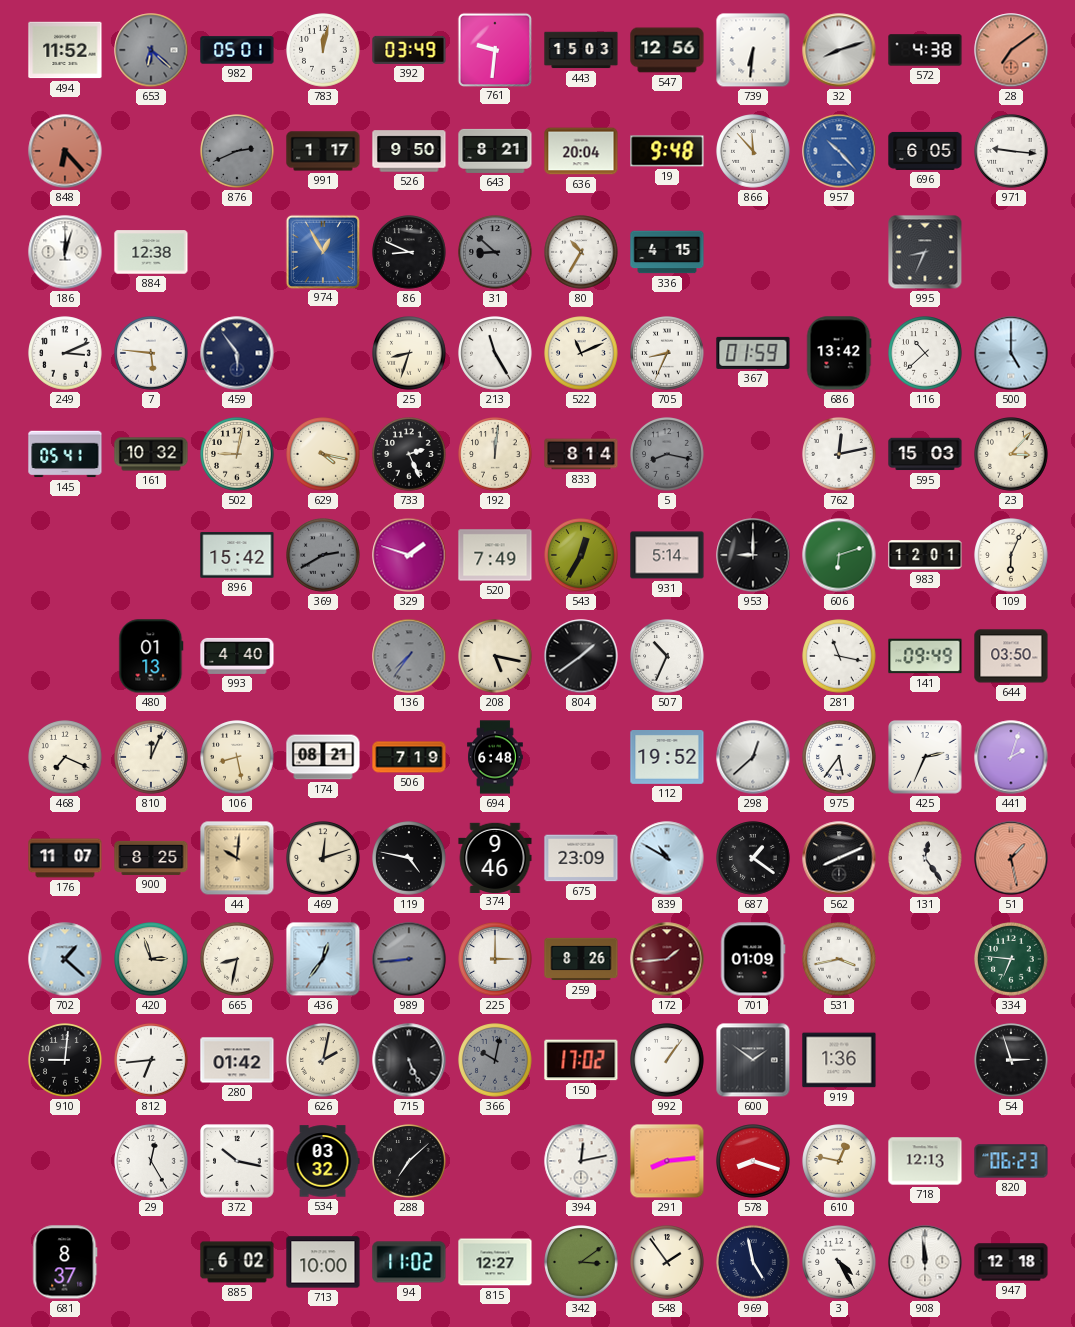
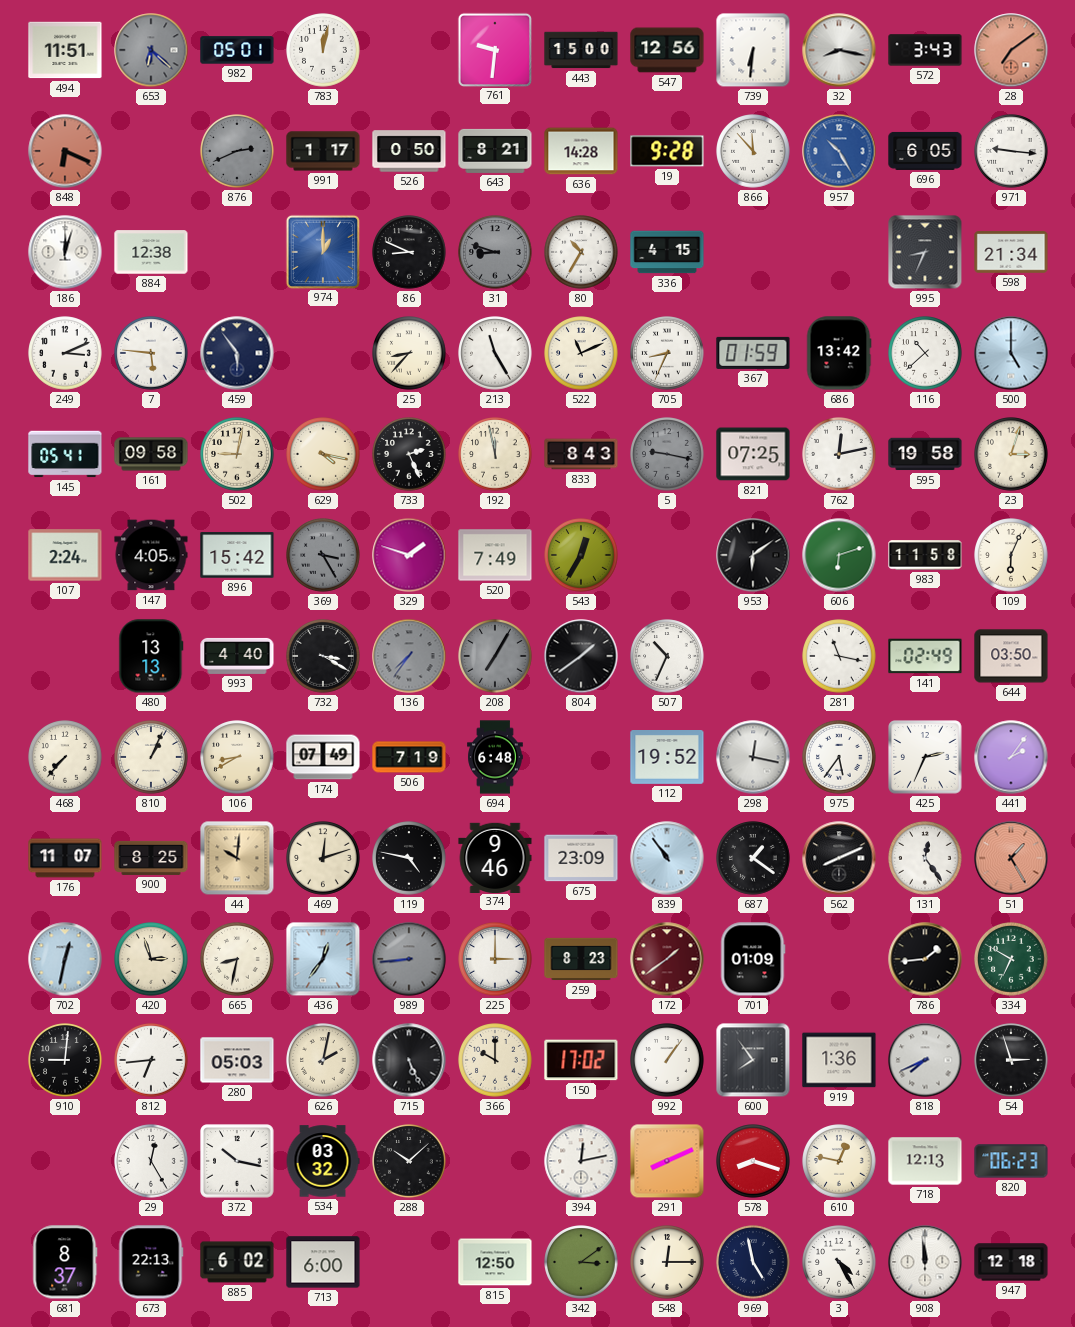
494: 11:52 -> 11:51
392: 03:49 -> none
443: 15:03 -> 15:00
32: 8:12 -> 8:17
572: 4:38 -> 3:43
848: 6:23 -> 6:19
526: 9:50 -> 0:50
636: 20:04 -> 14:28
19: 9:48 -> 9:28
957: 10:23 -> 10:25
974: 12:55 -> 1:00
31: 8:52 -> 8:48
598: none -> 21:34
25: 8:33 -> 8:37
161: 10:32 -> 09:58
192: 12:01 -> 11:58
833: 8:14 -> 8:43
5: 8:17 -> 9:17
821: none -> 07:25
595: 15:03 -> 19:58
23: 3:07 -> 3:03
107: none -> 2:24
147: none -> 4:05
369: 2:40 -> 3:25
931: 5:14 -> none
953: 9:00 -> 6:09
983: 12:01 -> 11:58
480: 01:13 -> 13:13
732: none -> 3:20
208: 5:17 -> 7:05
208 dial: cream -> grey
141: 09:49 -> 02:49
468: 7:19 -> 7:37
810: 12:04 -> 1:04
106: 8:28 -> 8:40
174: 08:21 -> 07:49
298: 12:38 -> 12:17
441: 2:03 -> 2:06
839: 10:50 -> 10:54
51: 1:28 -> 1:25
702: 1:22 -> 12:32
259: 8:26 -> 8:23
172: 1:44 -> 1:39
531: 3:43 -> none
786: none -> 1:44
334: 6:46 -> 6:50
280: 01:42 -> 05:03
366: 10:02 -> 10:00
366 dial: grey -> cream
600: 1:51 -> 7:54
818: none -> 7:41
288: 7:08 -> 10:08
291: 8:14 -> 8:11
673: none -> 22:13
713: 10:00 -> 6:00
94: 11:02 -> none
815: 12:27 -> 12:50
548: 1:54 -> 12:15
